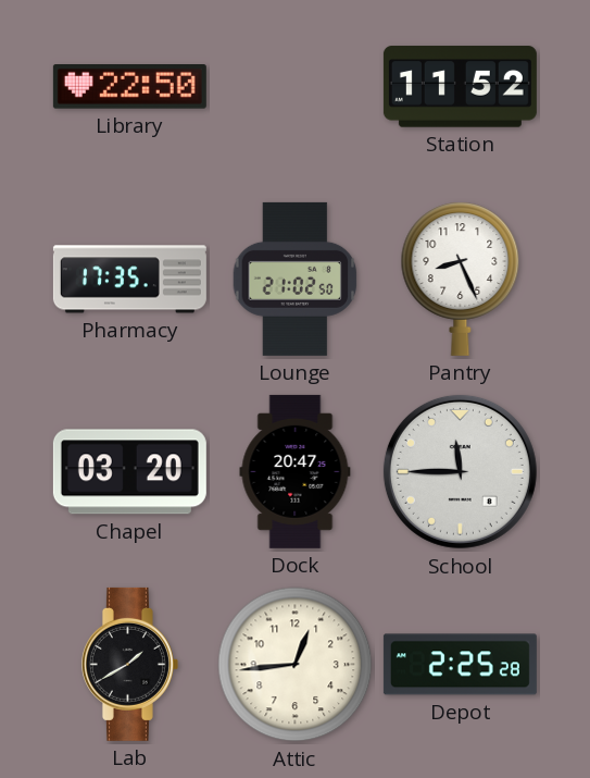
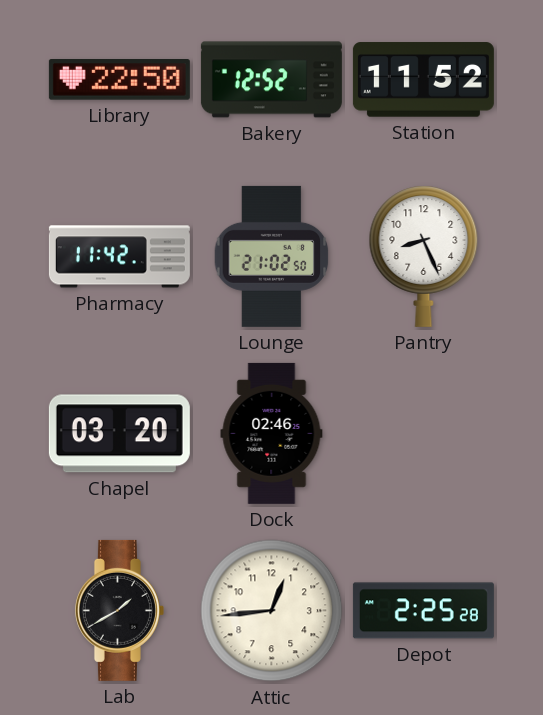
Bakery: none -> 12:52
Pharmacy: 17:35 -> 11:42
Dock: 20:47 -> 02:46
School: 11:45 -> none
